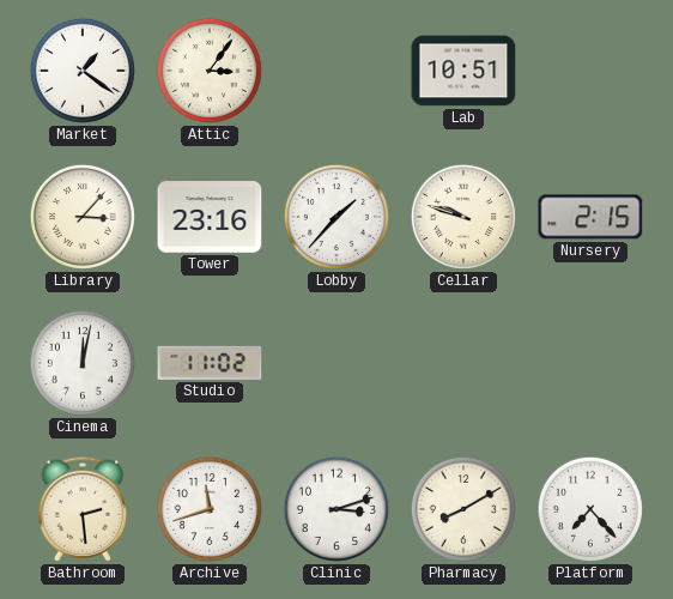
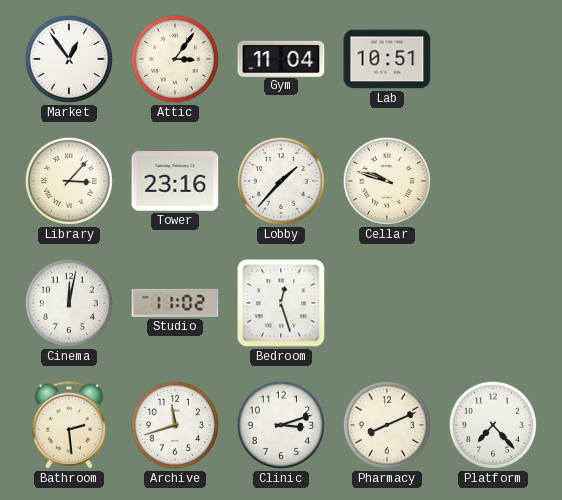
Market: 1:21 -> 12:54
Gym: none -> 11:04
Nursery: 2:15 -> none
Bedroom: none -> 12:27
Pharmacy: 8:10 -> 8:11
